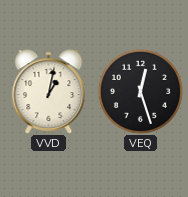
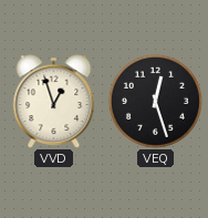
VVD: 1:02 -> 12:57
